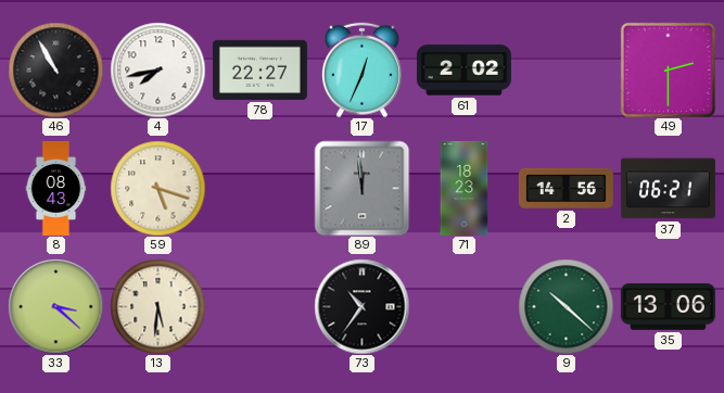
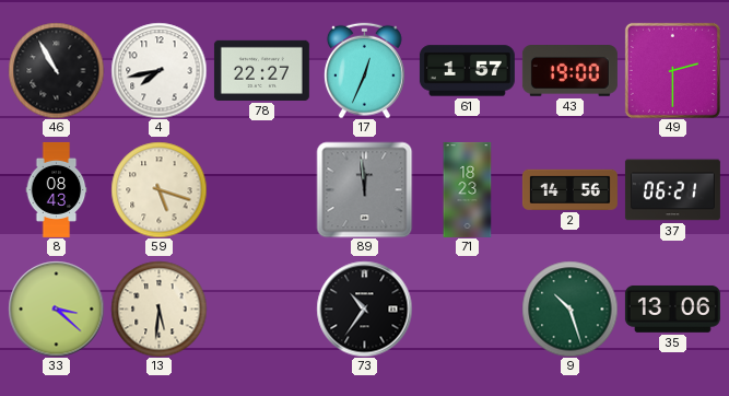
61: 2:02 -> 1:57
43: none -> 19:00
9: 10:22 -> 10:27
